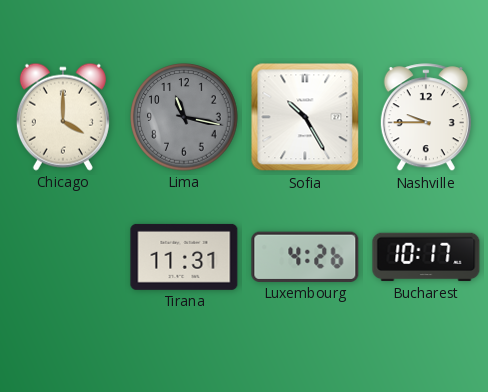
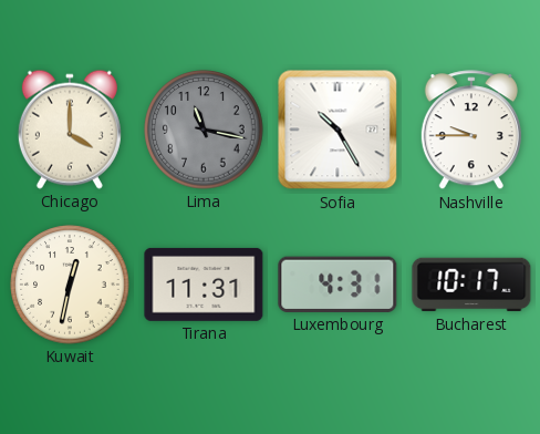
Kuwait: none -> 12:32
Luxembourg: 4:26 -> 4:31
